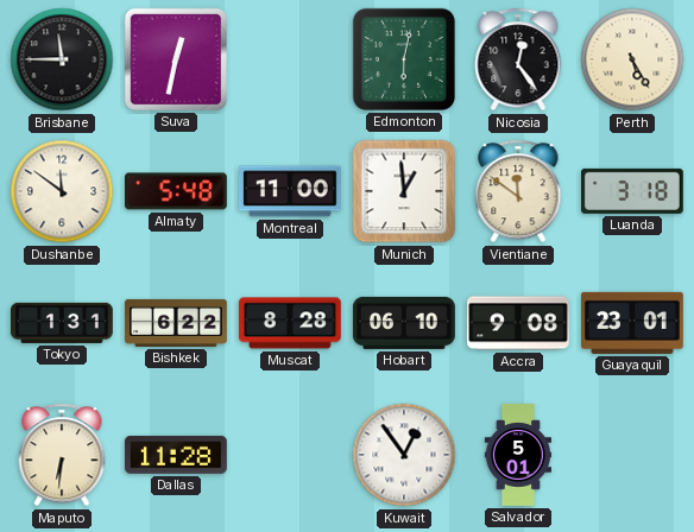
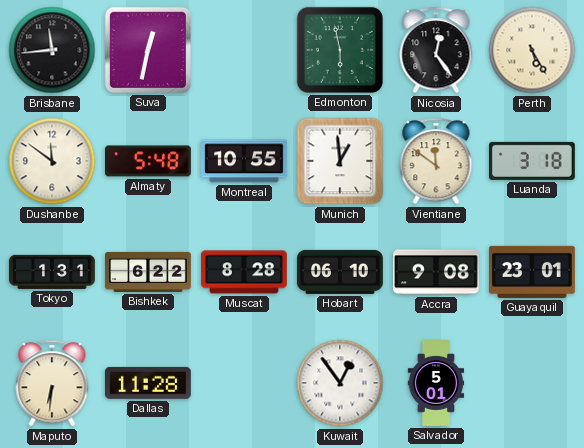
Brisbane: 11:45 -> 11:44
Edmonton: 6:02 -> 5:58
Montreal: 11:00 -> 10:55
